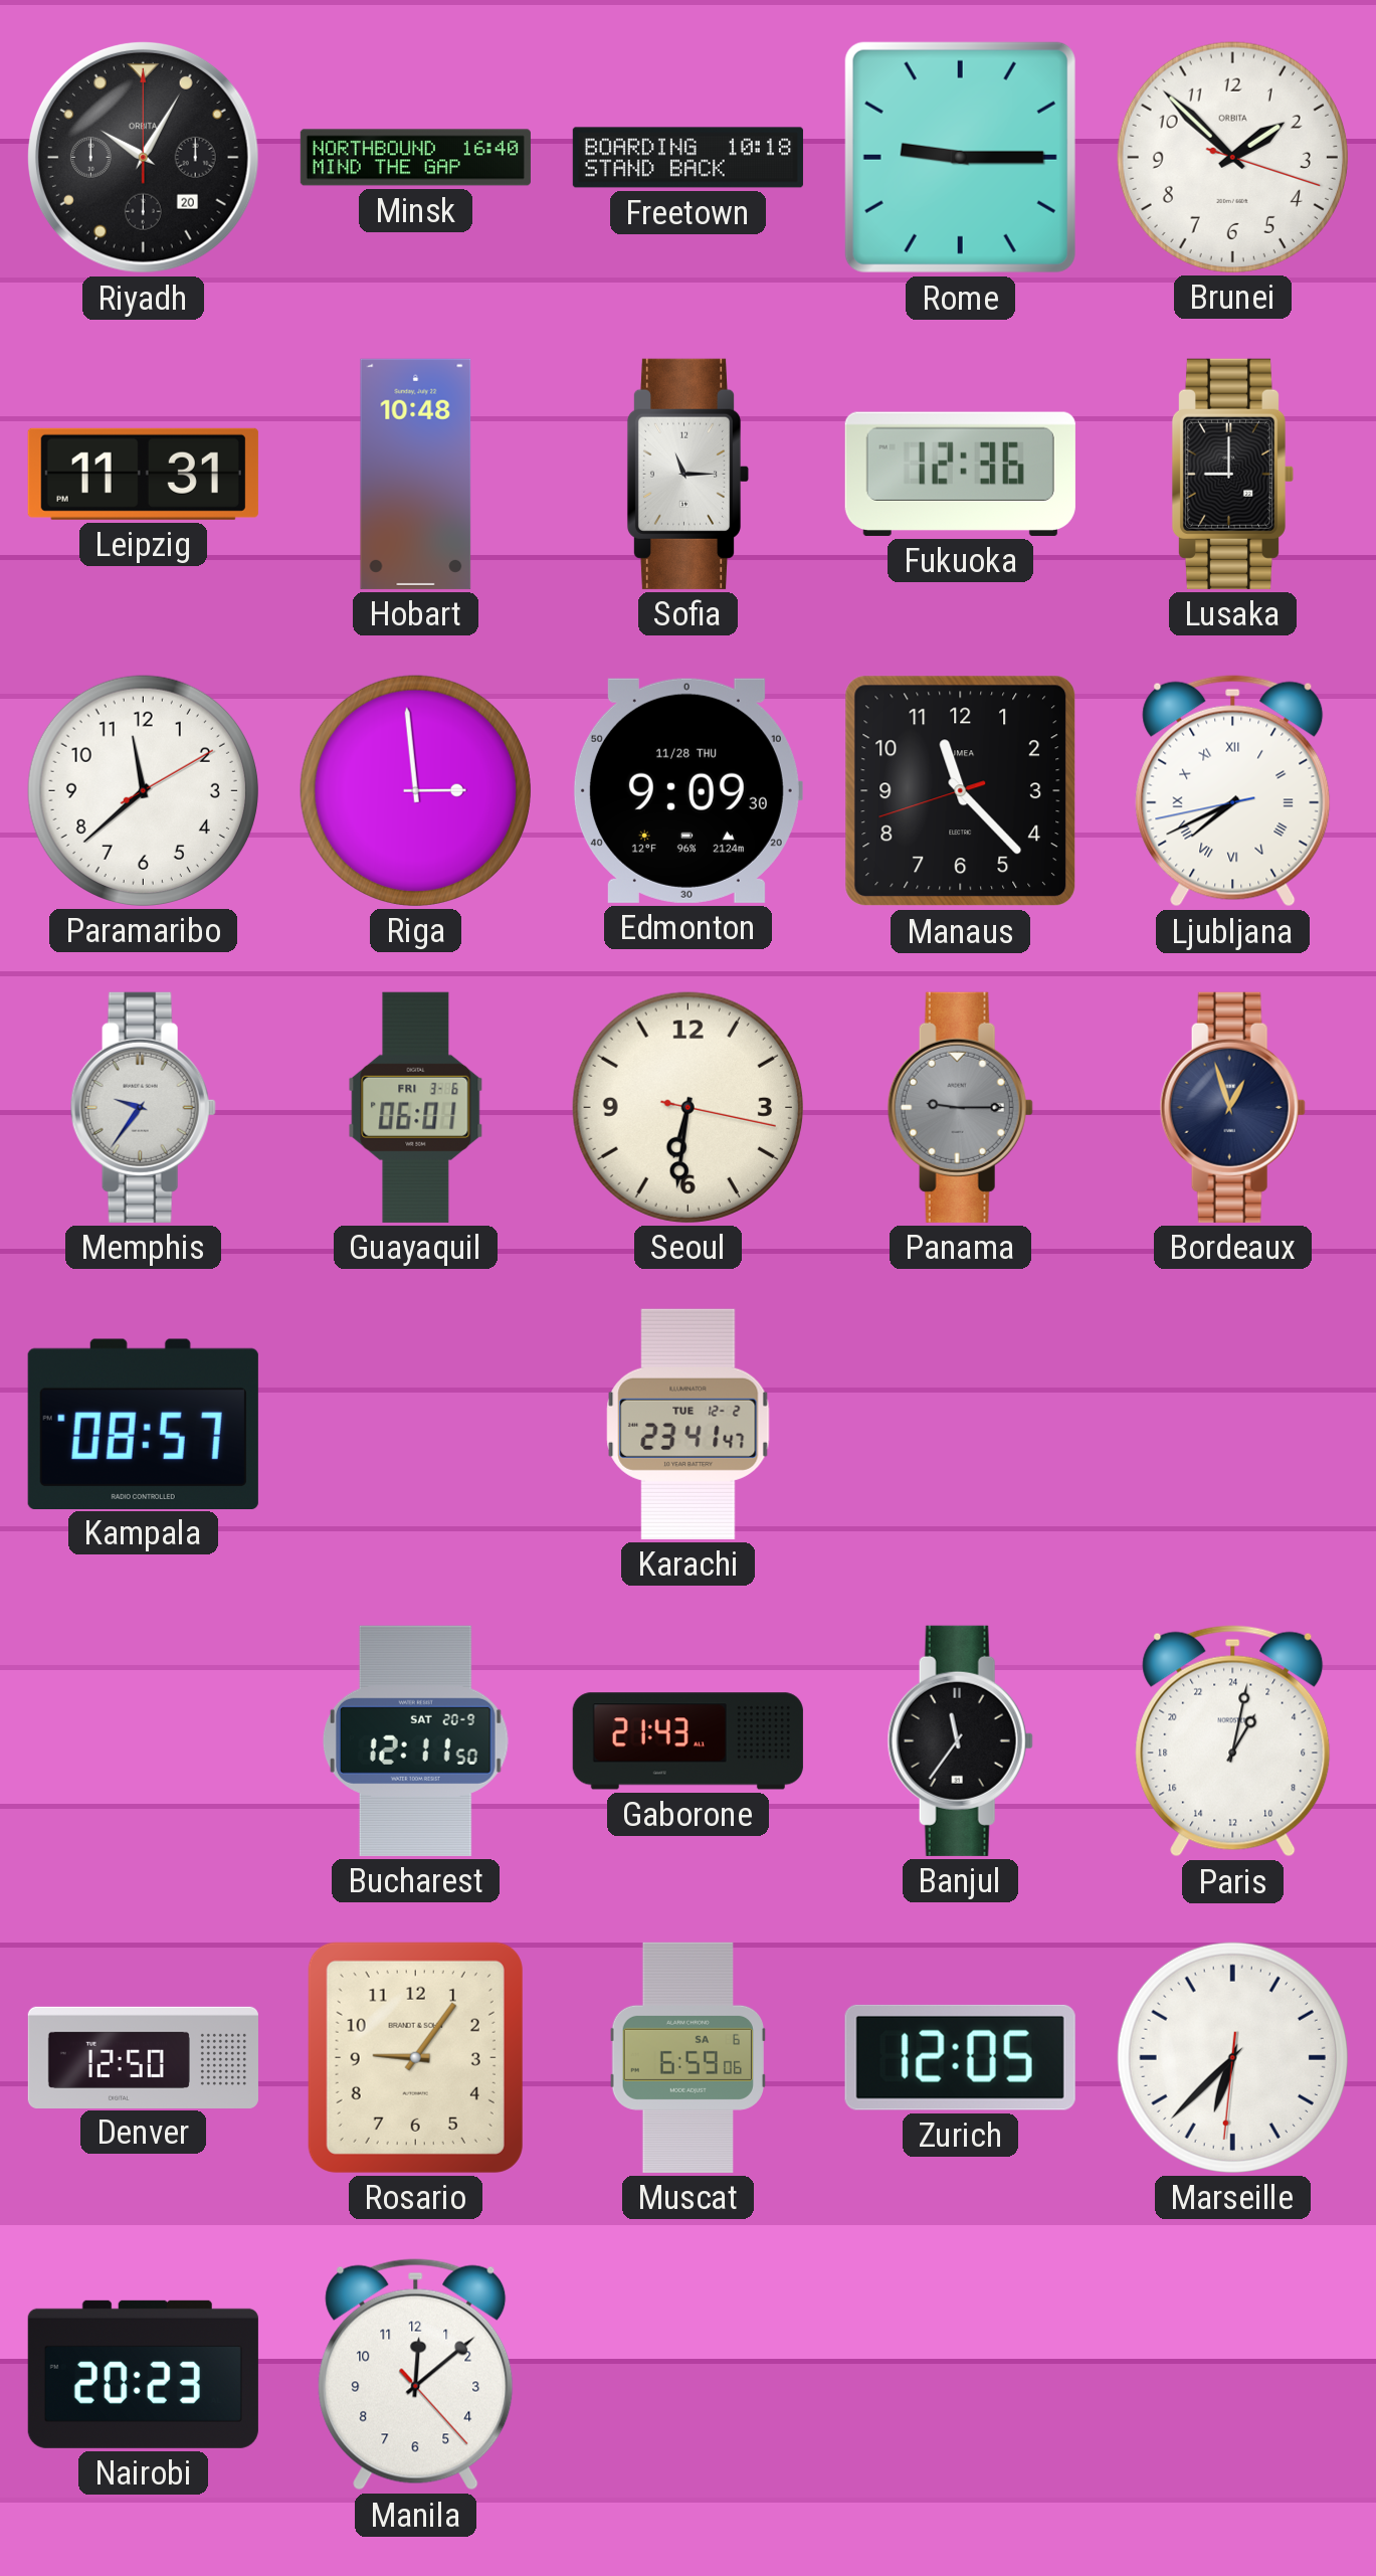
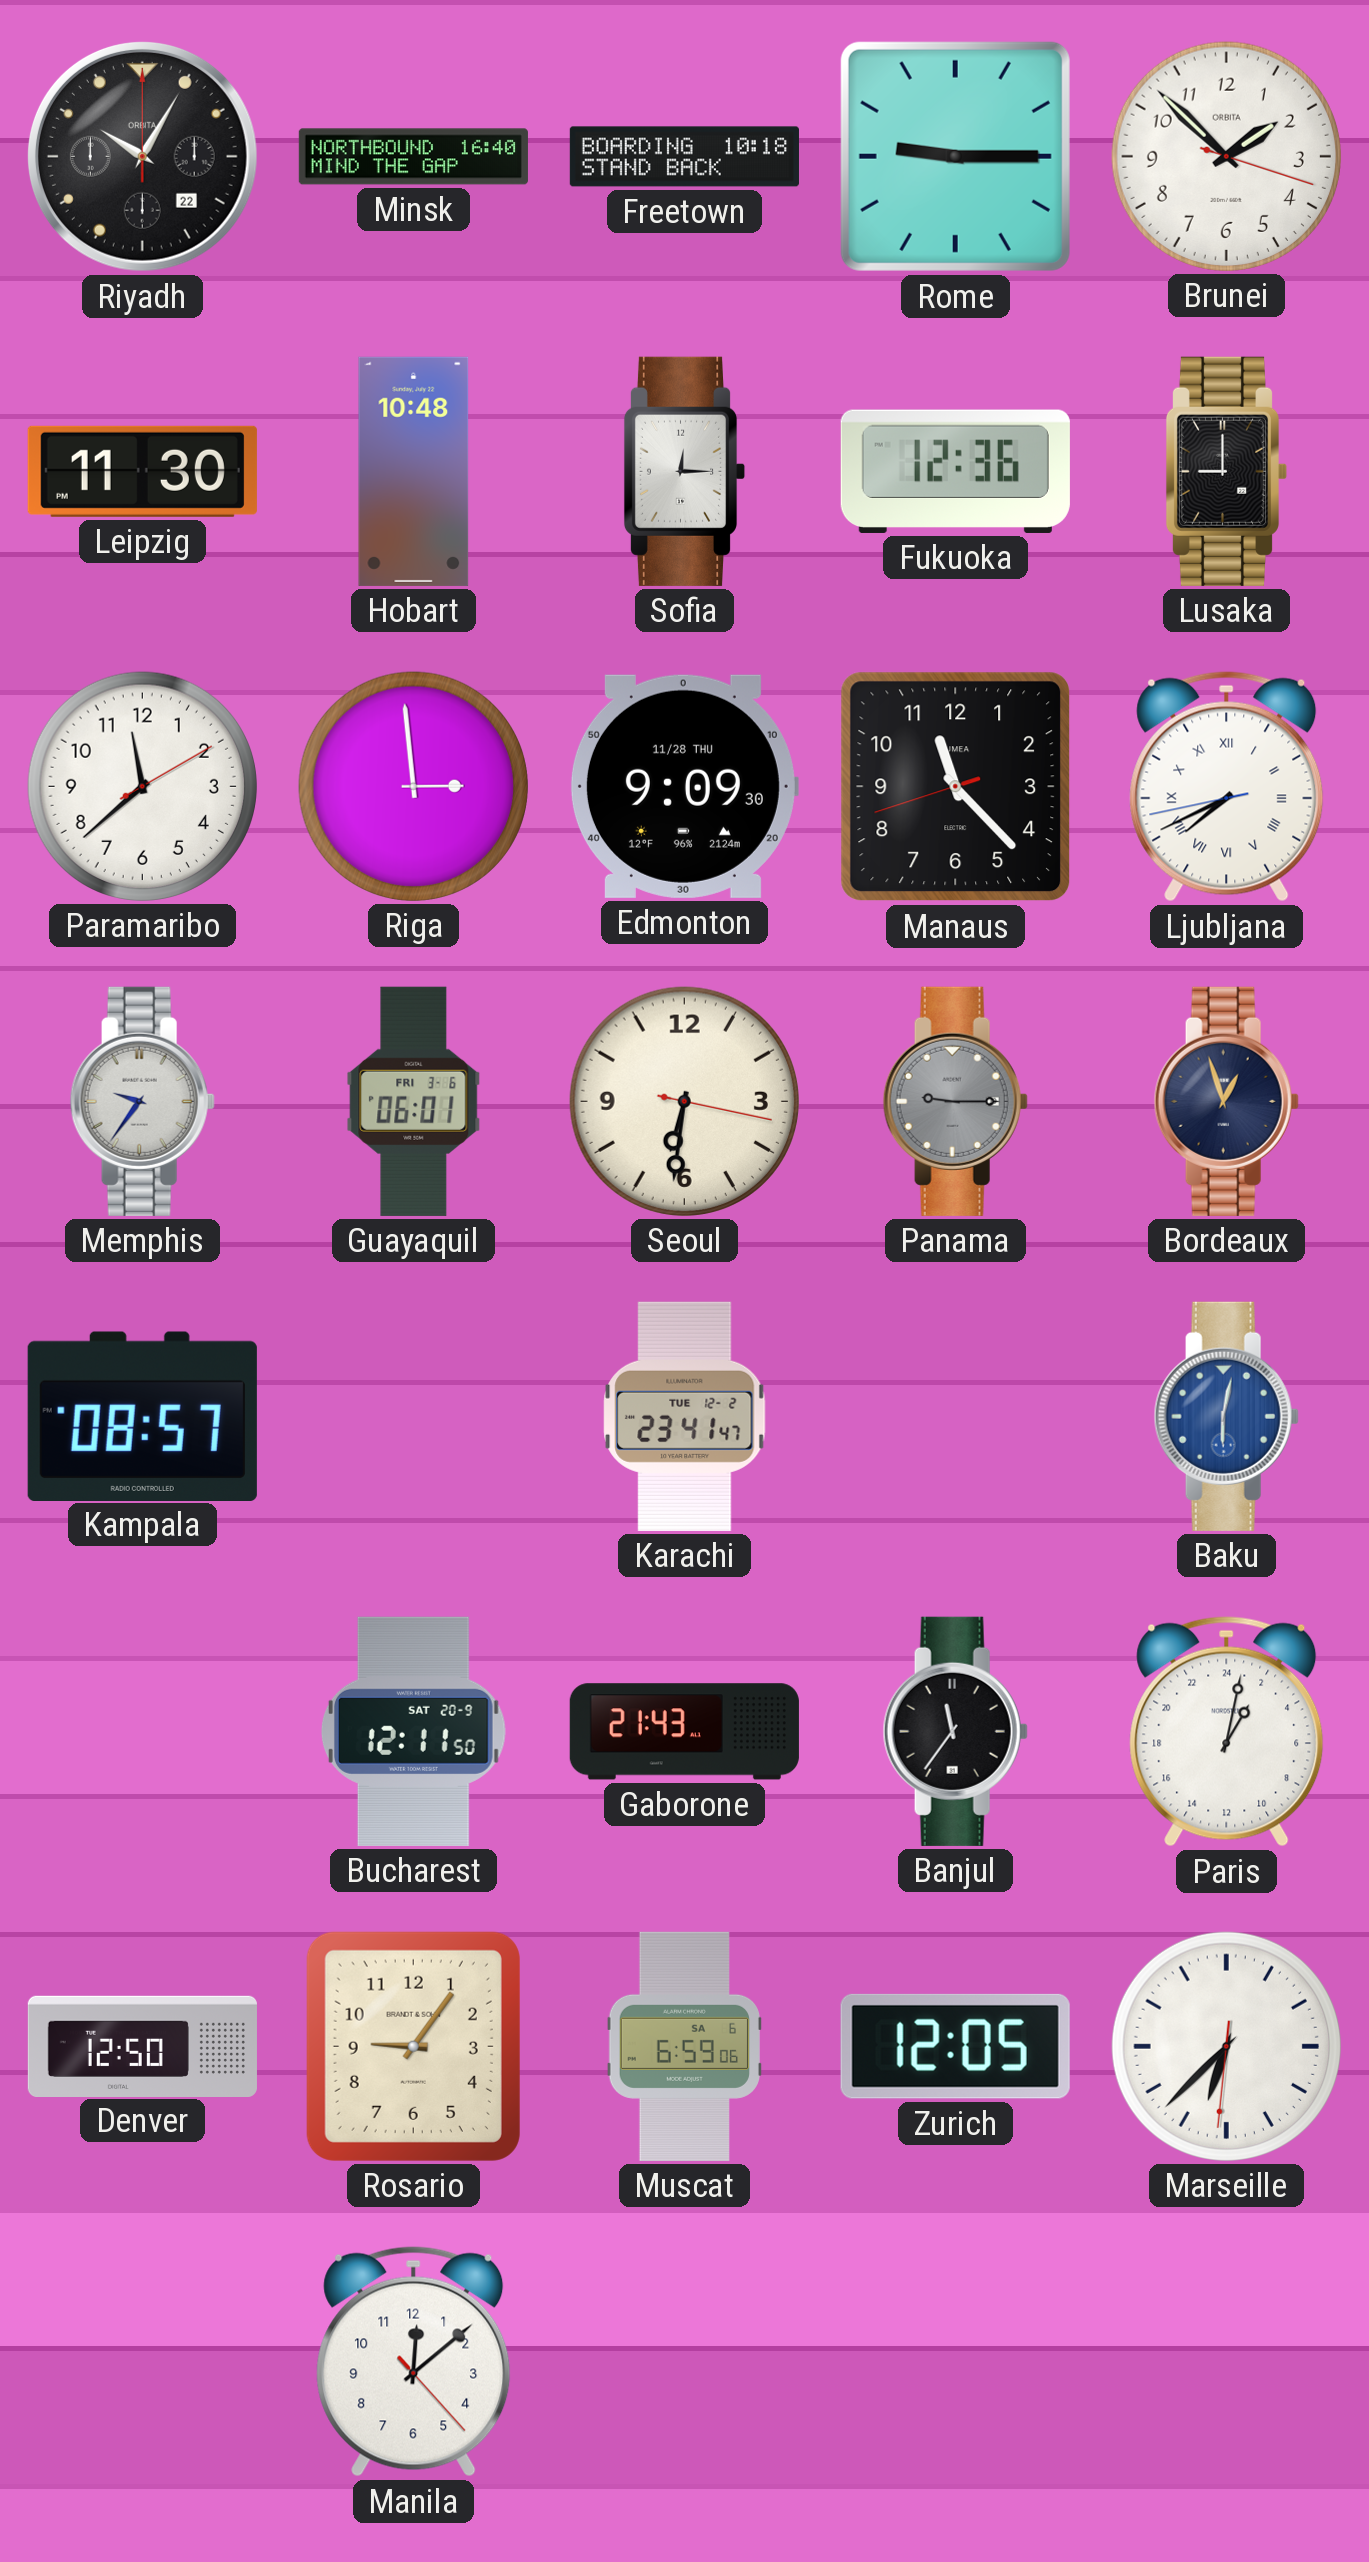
Riyadh date: 20 -> 22
Leipzig: 11:31 -> 11:30
Sofia: 11:15 -> 12:15
Baku: none -> 6:02
Nairobi: 20:23 -> none
